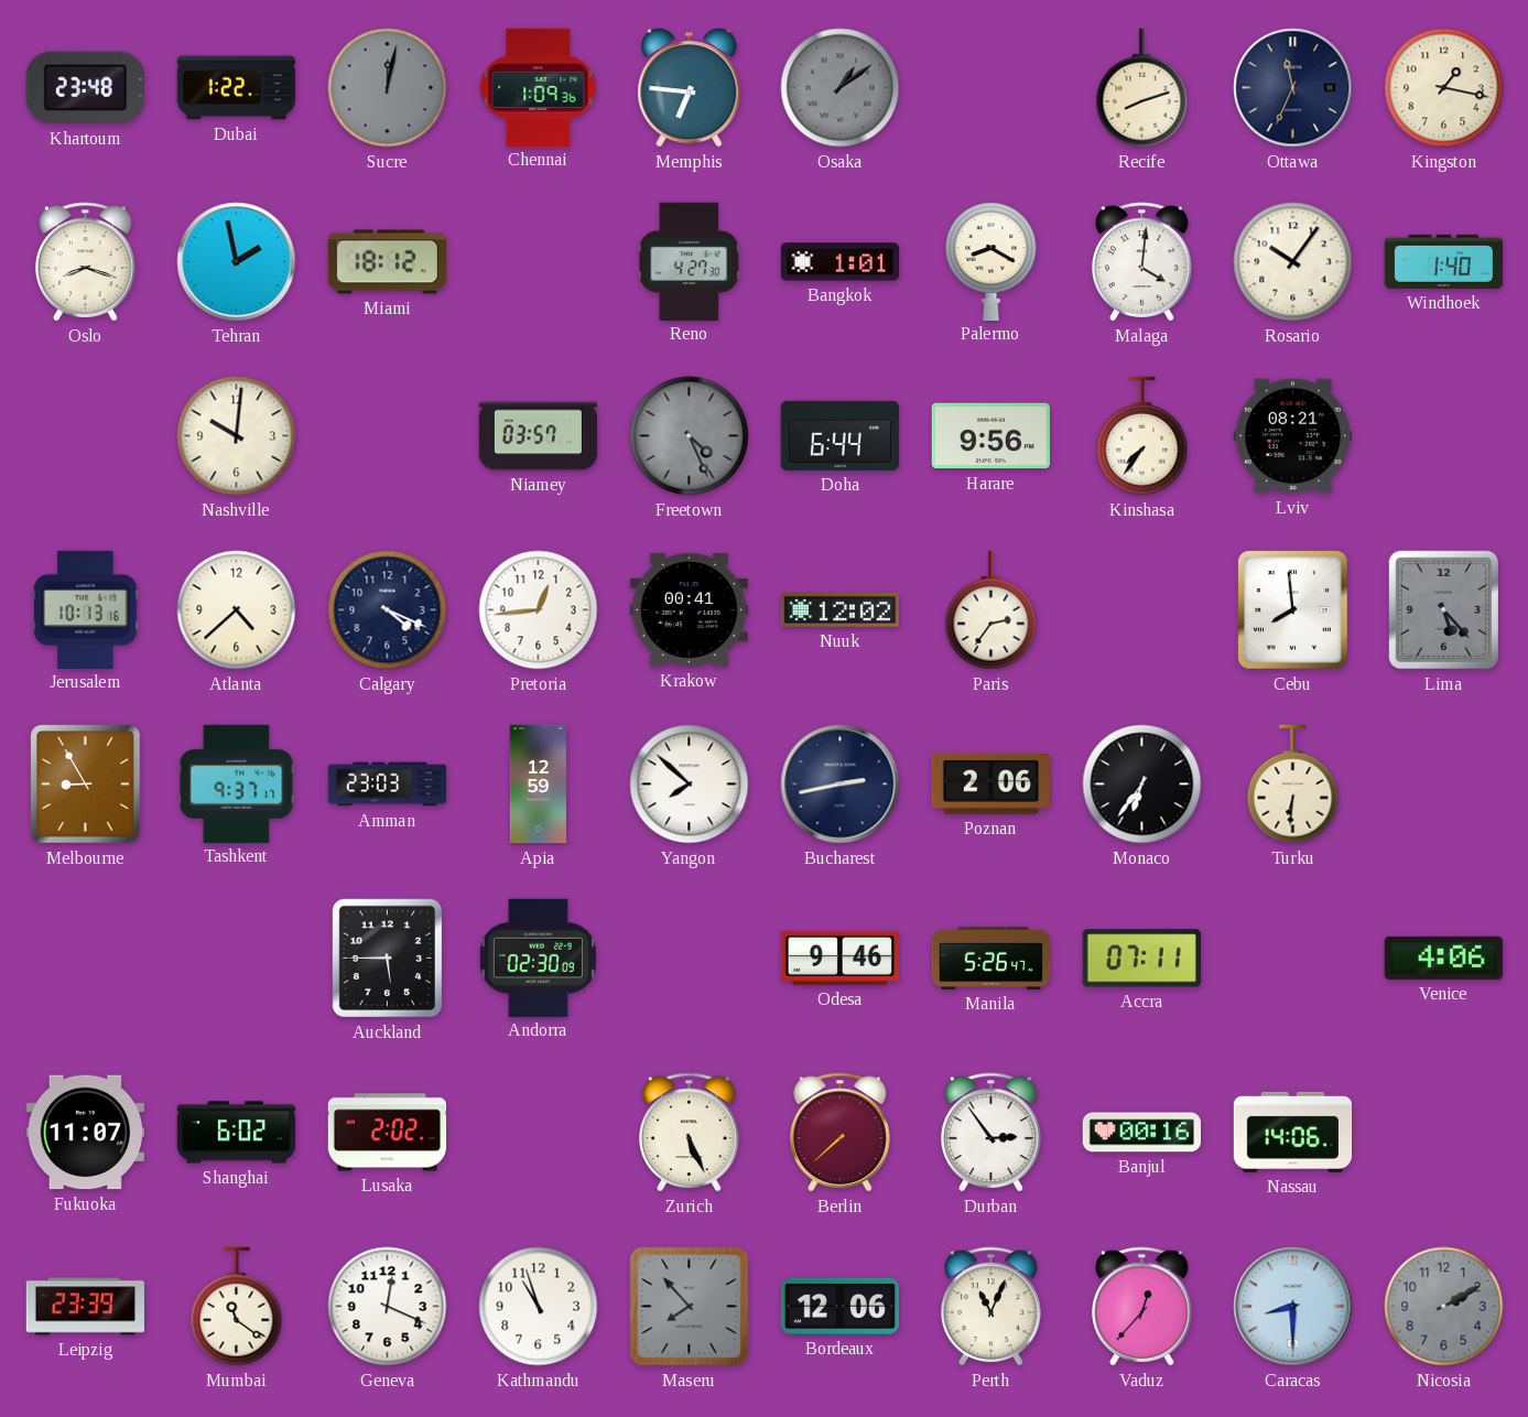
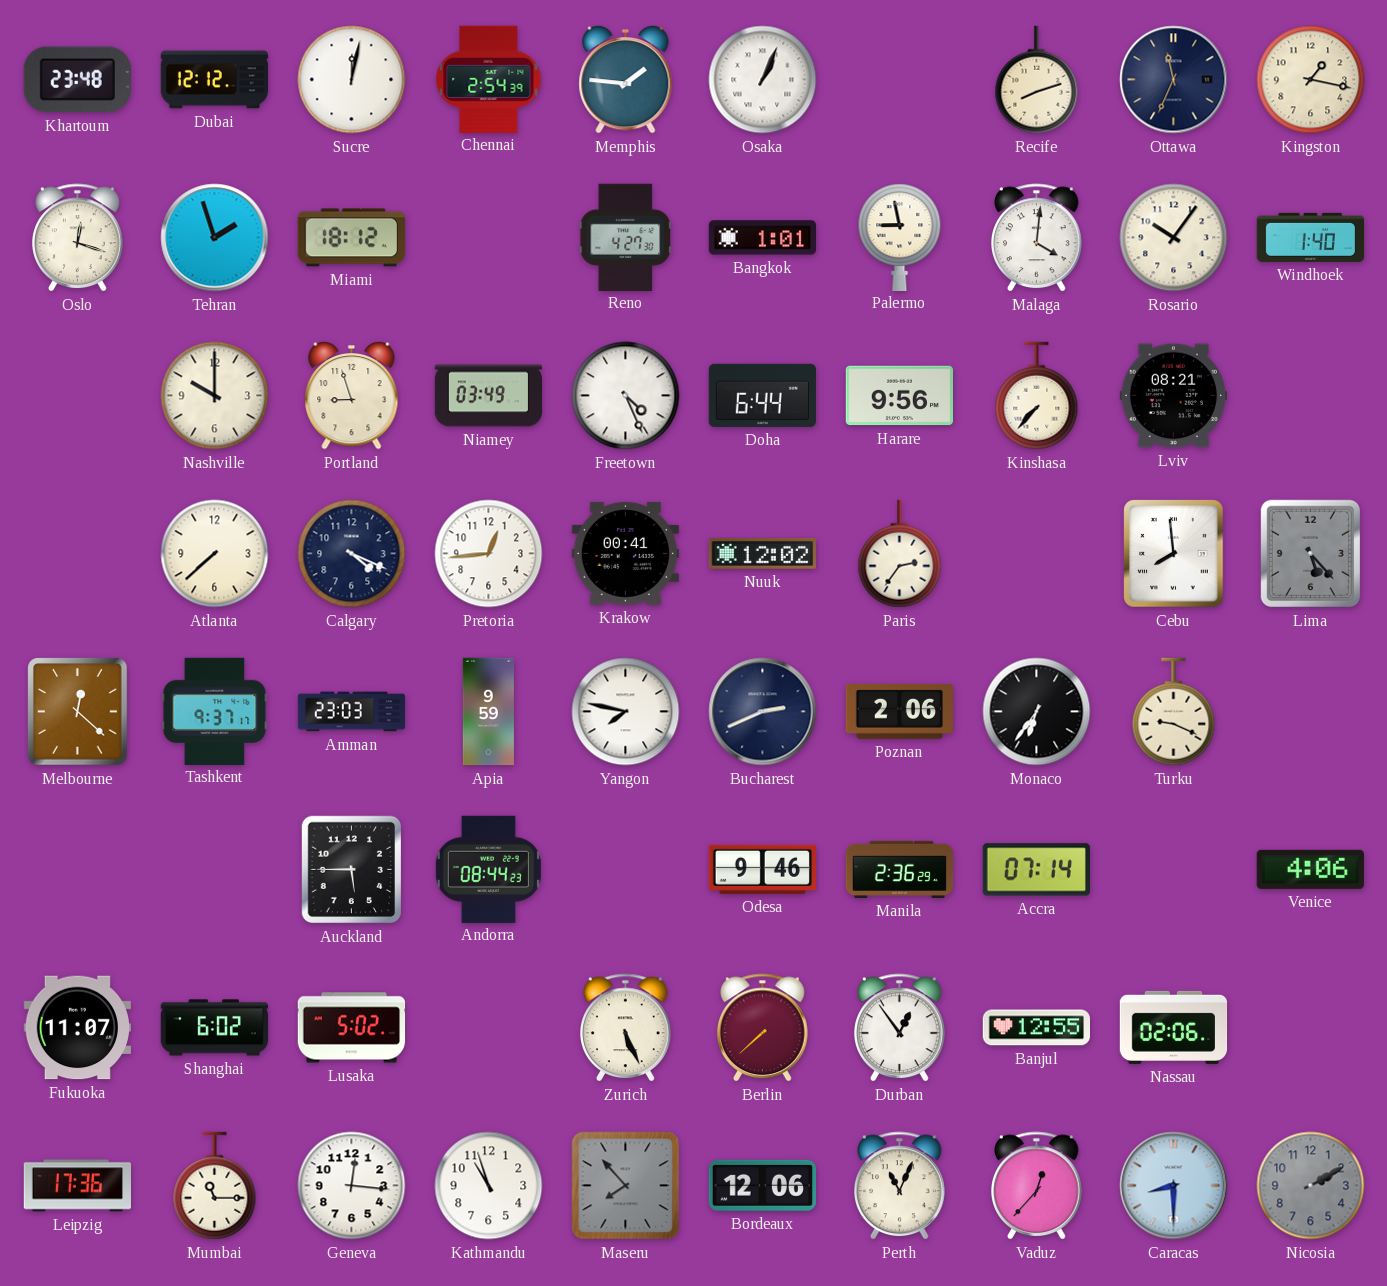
Dubai: 1:22 -> 12:12
Sucre dial: grey -> white
Chennai: 1:09 -> 2:54
Memphis: 6:46 -> 1:46
Osaka: 1:09 -> 1:04
Osaka dial: grey -> white
Oslo: 8:18 -> 12:18
Tehran: 1:58 -> 1:57
Palermo: 8:20 -> 8:58
Nashville: 10:01 -> 10:00
Portland: none -> 8:57
Niamey: 03:57 -> 03:49
Freetown dial: grey -> white
Kinshasa: 7:36 -> 7:37
Jerusalem: 10:13 -> none
Atlanta: 4:38 -> 7:38
Melbourne: 8:55 -> 12:22
Apia: 12:59 -> 9:59
Yangon: 7:52 -> 7:47
Bucharest: 2:43 -> 2:41
Turku: 6:31 -> 9:19
Andorra: 02:30 -> 08:44
Manila: 5:26 -> 2:36
Accra: 07:11 -> 07:14
Lusaka: 2:02 -> 5:02
Durban: 2:54 -> 12:54
Banjul: 00:16 -> 12:55
Nassau: 14:06 -> 02:06
Leipzig: 23:39 -> 17:36
Mumbai: 11:21 -> 11:15
Geneva: 12:19 -> 12:16
